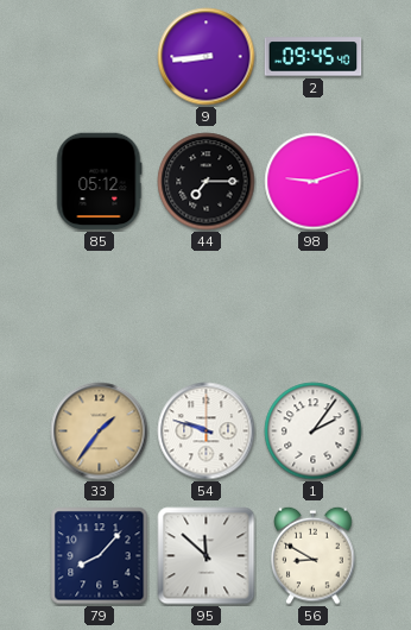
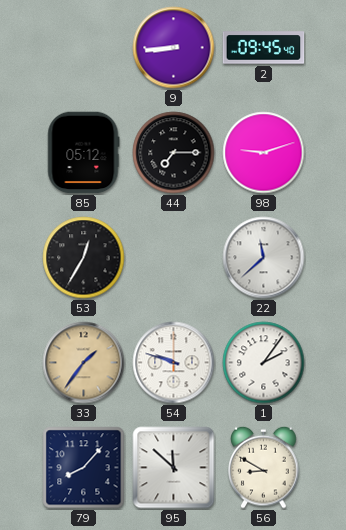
53: none -> 12:35
22: none -> 11:38
